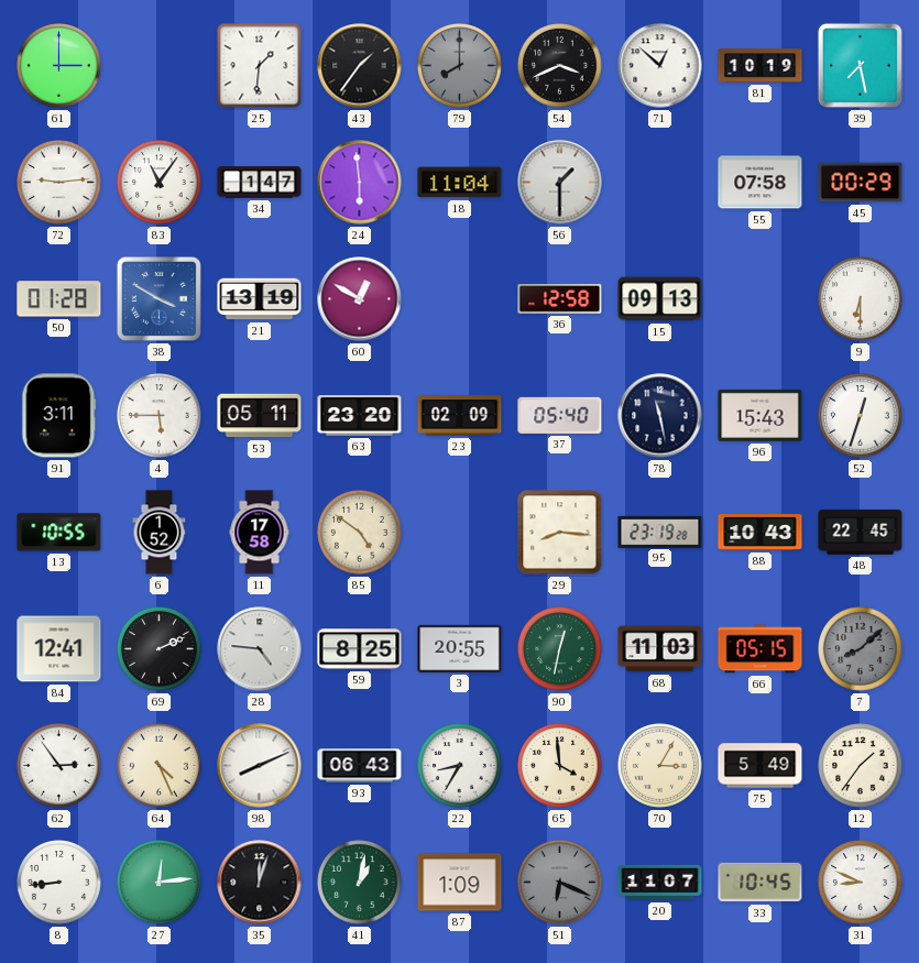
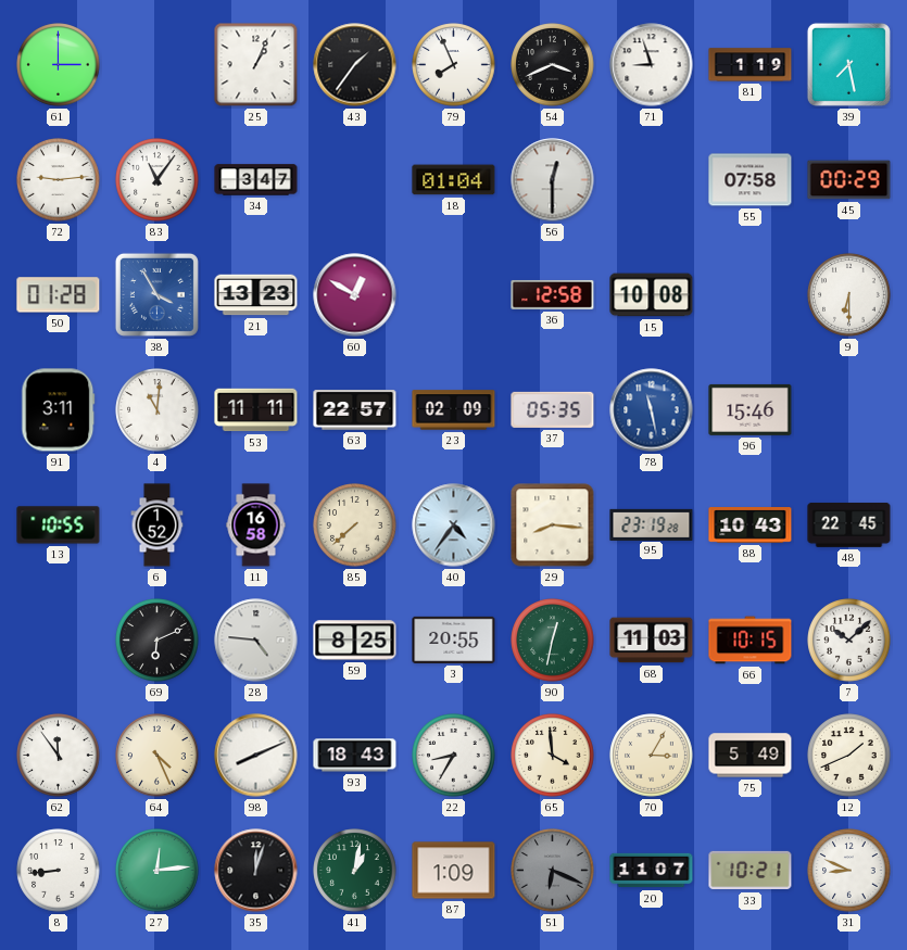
25: 1:31 -> 1:04
79: 8:00 -> 7:56
79 dial: grey -> white
71: 12:52 -> 8:57
81: 10:19 -> 1:19
34: 1:47 -> 3:47
24: 5:59 -> none
18: 11:04 -> 01:04
56: 1:30 -> 12:30
38: 3:50 -> 3:55
21: 13:19 -> 13:23
15: 09:13 -> 10:08
4: 5:45 -> 11:01
53: 05:11 -> 11:11
63: 23:20 -> 22:57
37: 05:40 -> 05:35
78 dial: navy -> blue
96: 15:43 -> 15:46
52: 12:33 -> none
11: 17:58 -> 16:58
85: 4:51 -> 7:38
40: none -> 4:36
84: 12:41 -> none
69: 2:11 -> 6:11
66: 05:15 -> 10:15
7: 8:08 -> 10:08
7 dial: grey -> white
62: 2:54 -> 11:54
93: 06:43 -> 18:43
12: 1:36 -> 1:41
33: 10:45 -> 10:21
